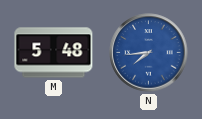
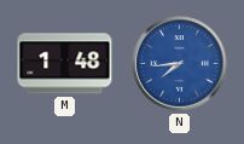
M: 5:48 -> 1:48
